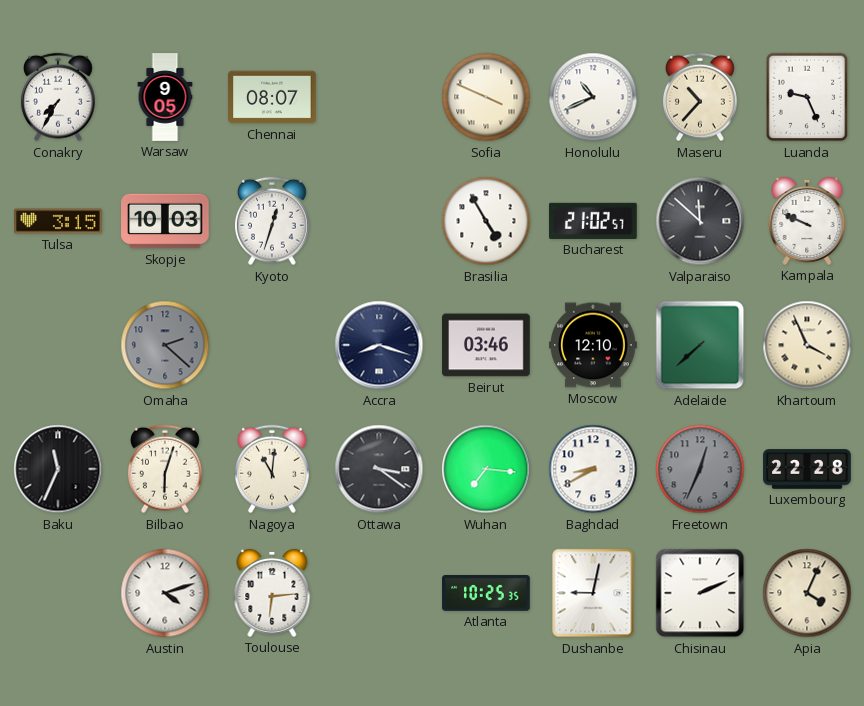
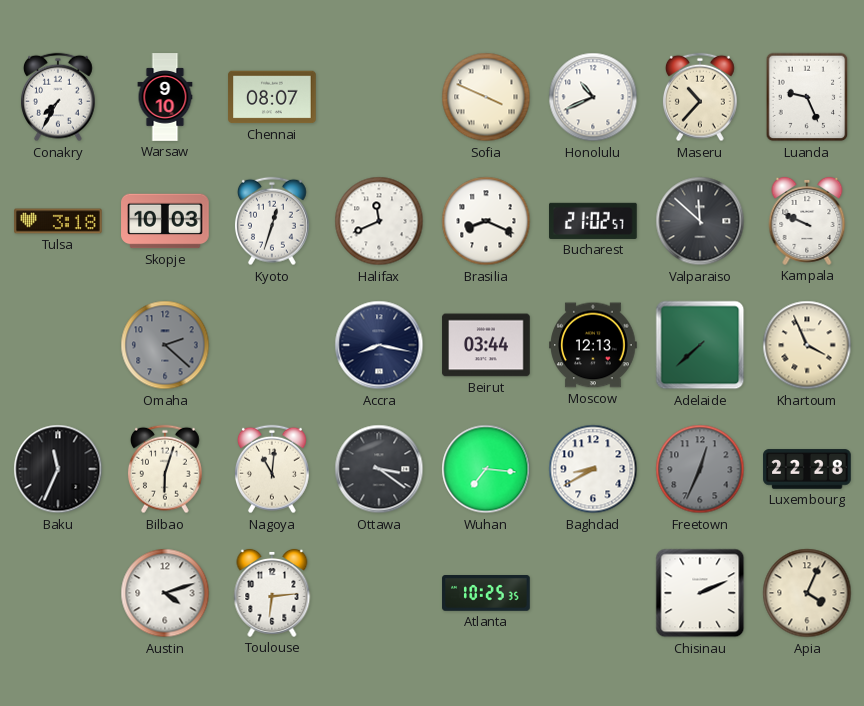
Warsaw: 9:05 -> 9:10
Tulsa: 3:15 -> 3:18
Halifax: none -> 11:41
Brasilia: 4:55 -> 8:19
Accra: 8:18 -> 8:17
Beirut: 03:46 -> 03:44
Moscow: 12:10 -> 12:13
Dushanbe: 9:02 -> none
